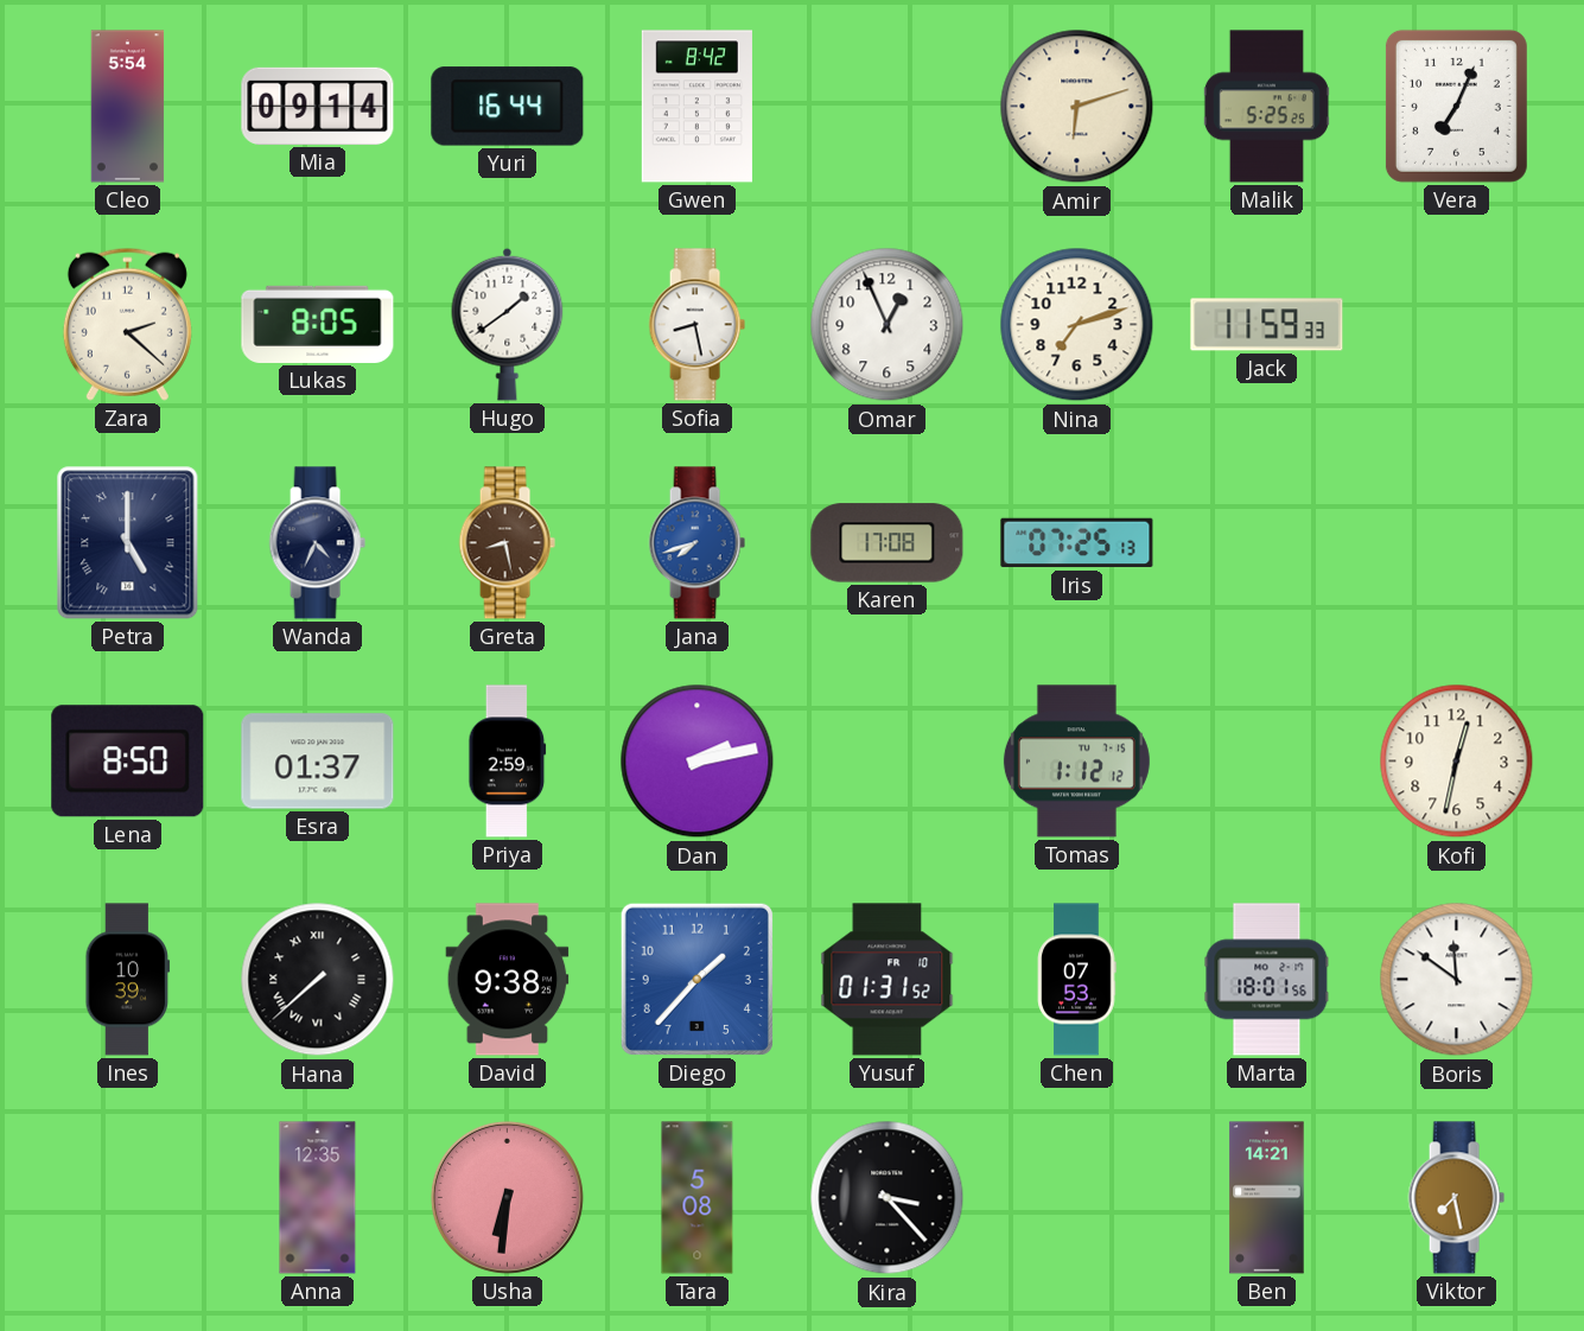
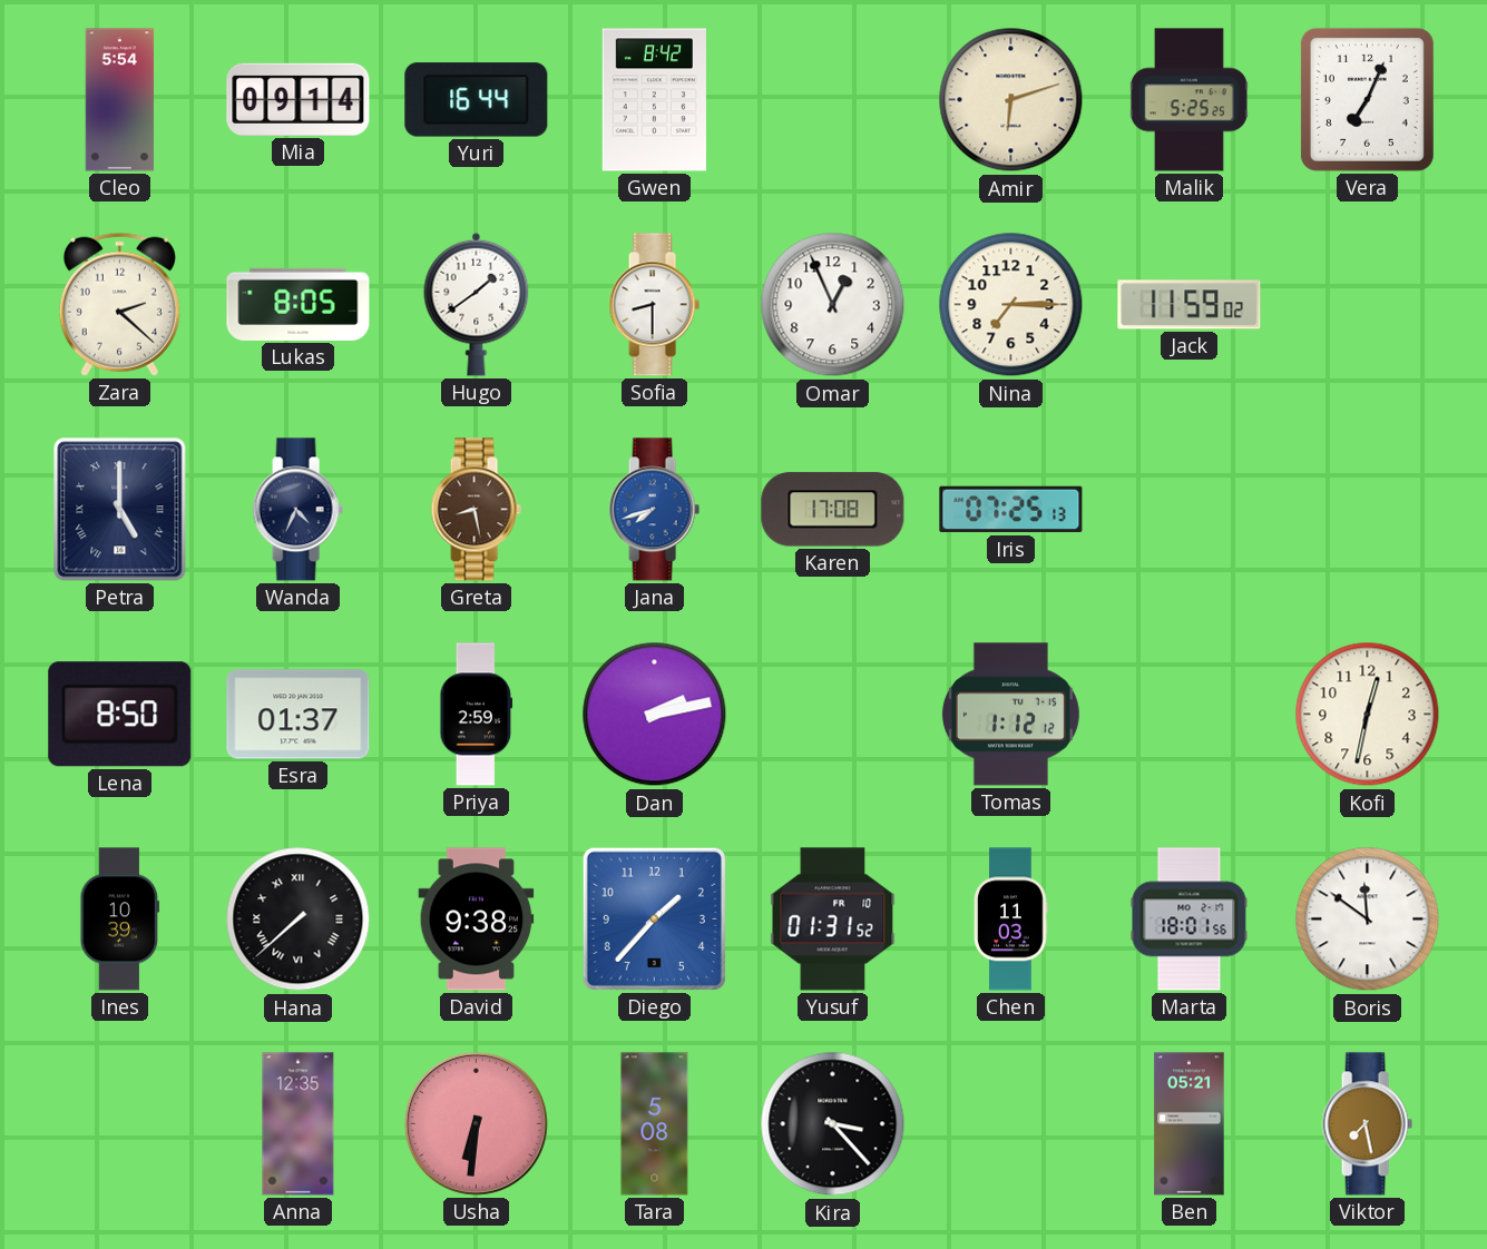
Sofia: 8:28 -> 8:30
Nina: 7:12 -> 7:15
Jack: 11:59:33 -> 11:59:02
Chen: 07:53 -> 11:03
Ben: 14:21 -> 05:21
